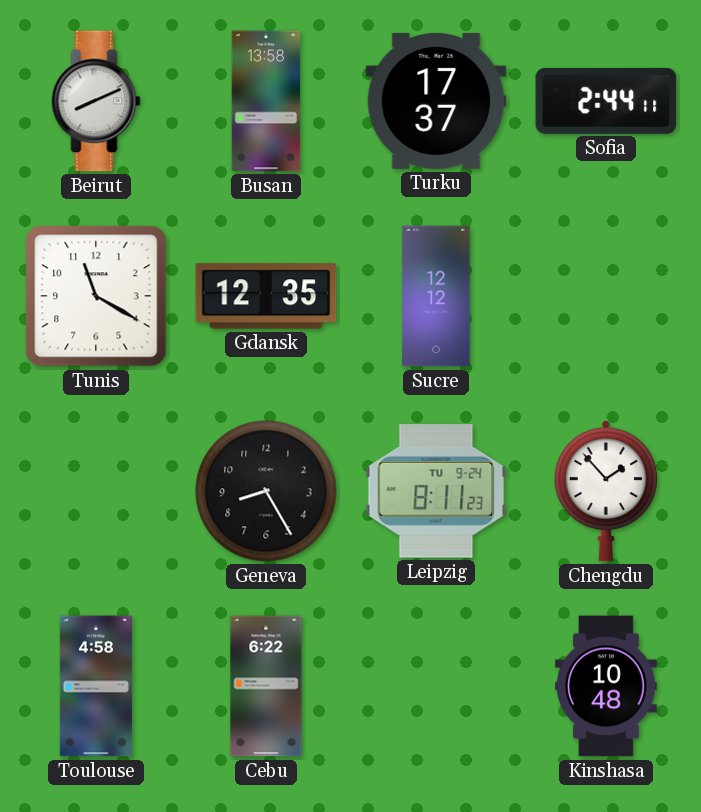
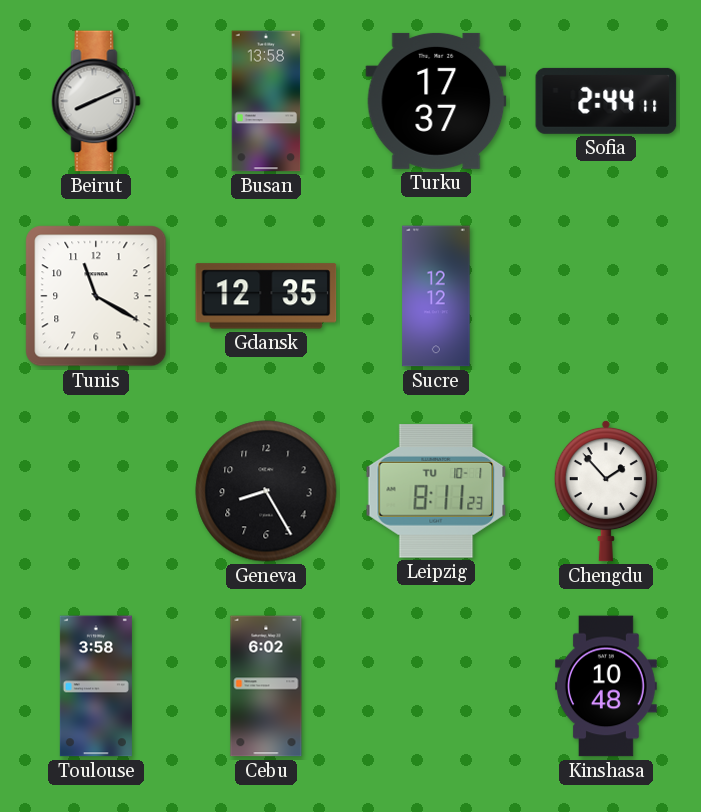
Leipzig date: TU 9-24 -> TU 10-1
Toulouse: 4:58 -> 3:58
Cebu: 6:22 -> 6:02
